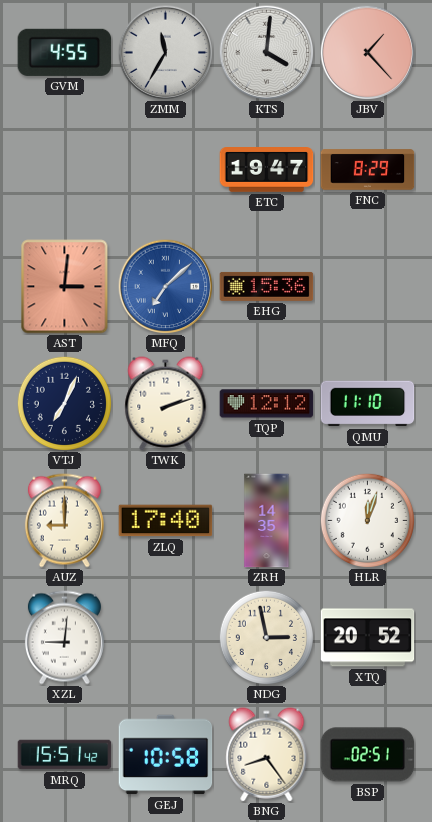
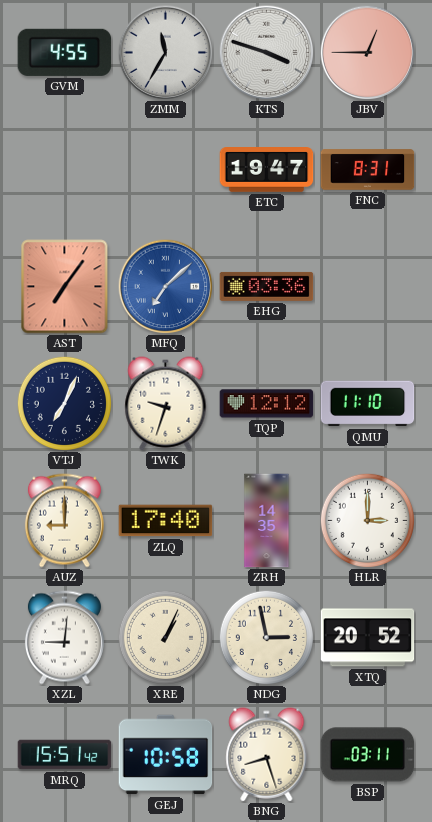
KTS: 4:01 -> 3:48
JBV: 1:23 -> 12:45
FNC: 8:29 -> 8:31
AST: 3:01 -> 7:06
EHG: 15:36 -> 03:36
TWK: 2:12 -> 9:33
HLR: 12:03 -> 3:00
XRE: none -> 1:04
BNG: 8:24 -> 8:27
BSP: 02:51 -> 03:11
